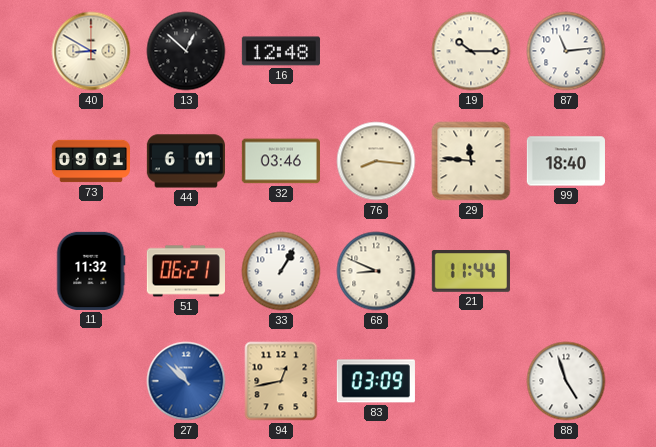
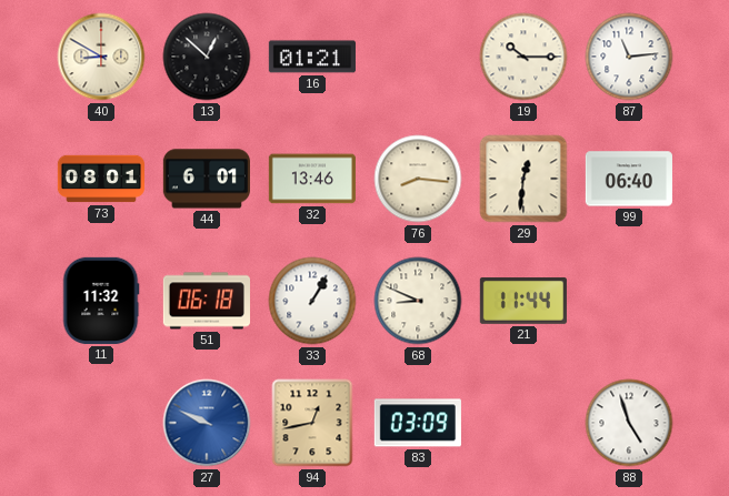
16: 12:48 -> 01:21
73: 09:01 -> 08:01
32: 03:46 -> 13:46
29: 11:46 -> 12:31
99: 18:40 -> 06:40
51: 06:21 -> 06:18
27: 10:52 -> 9:49
